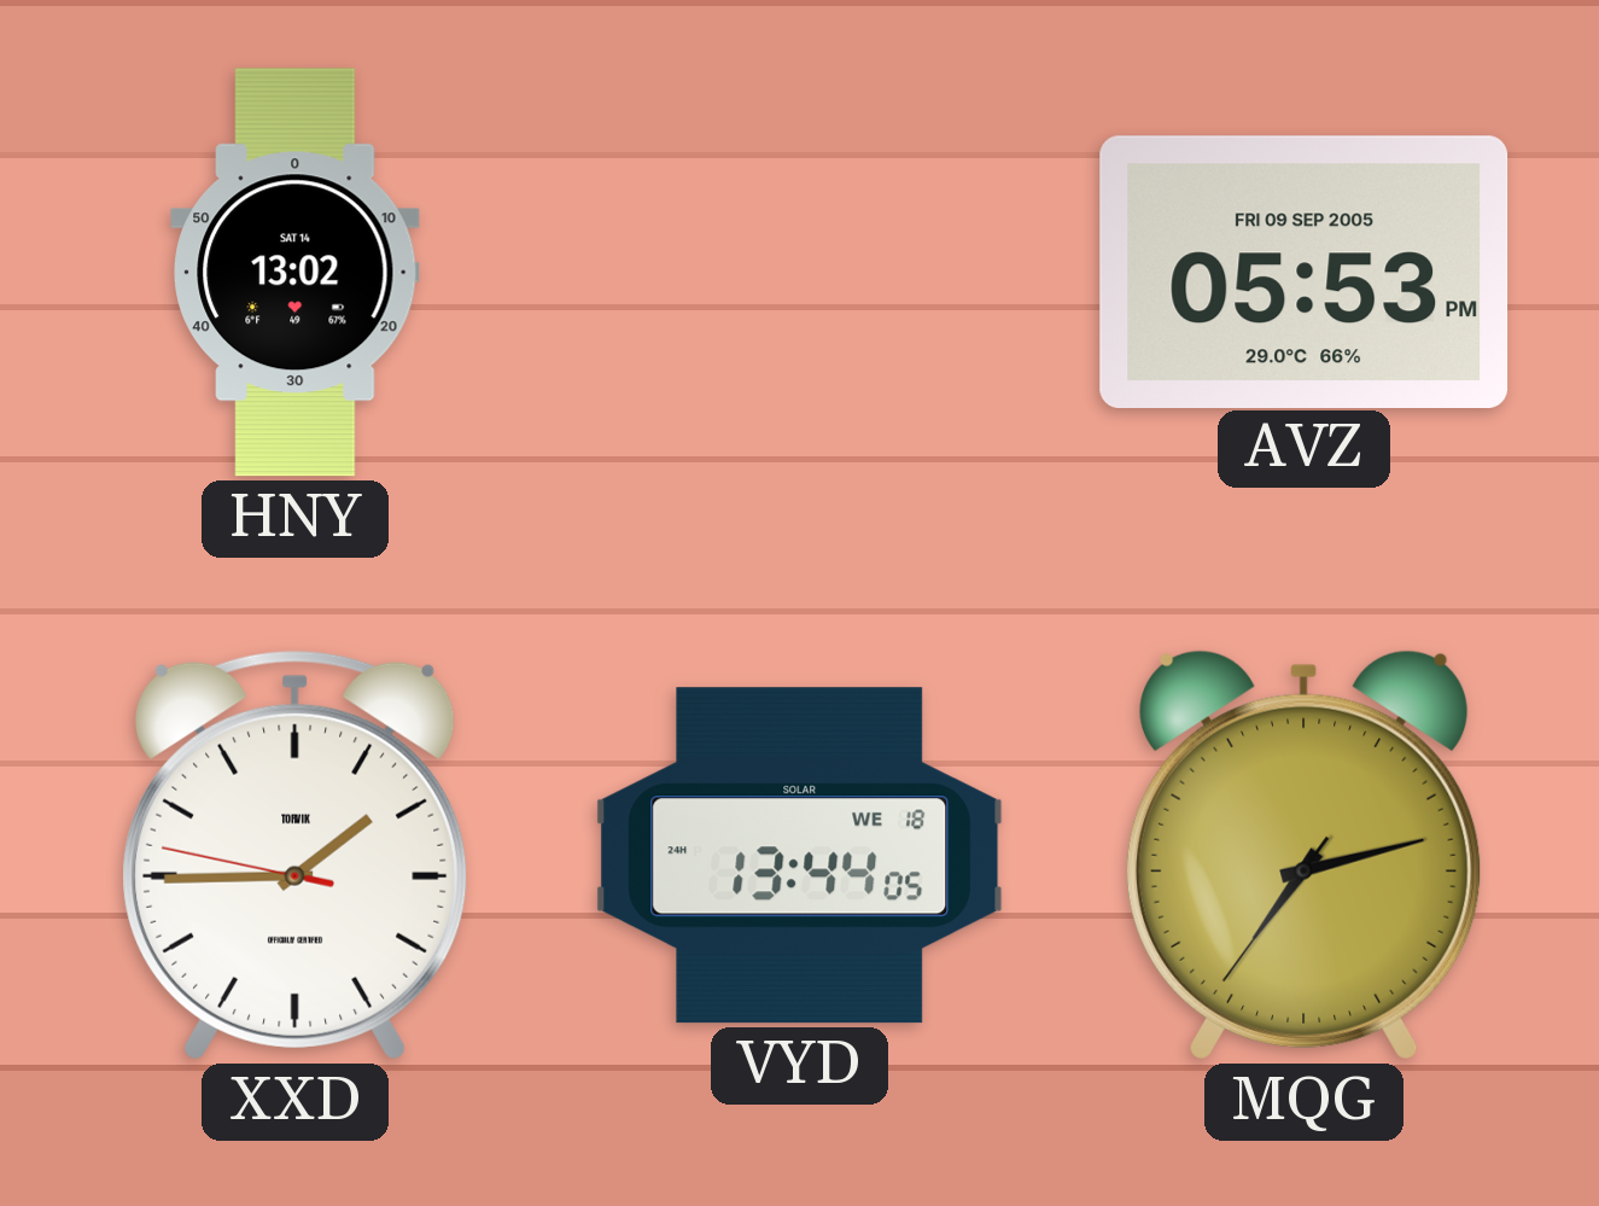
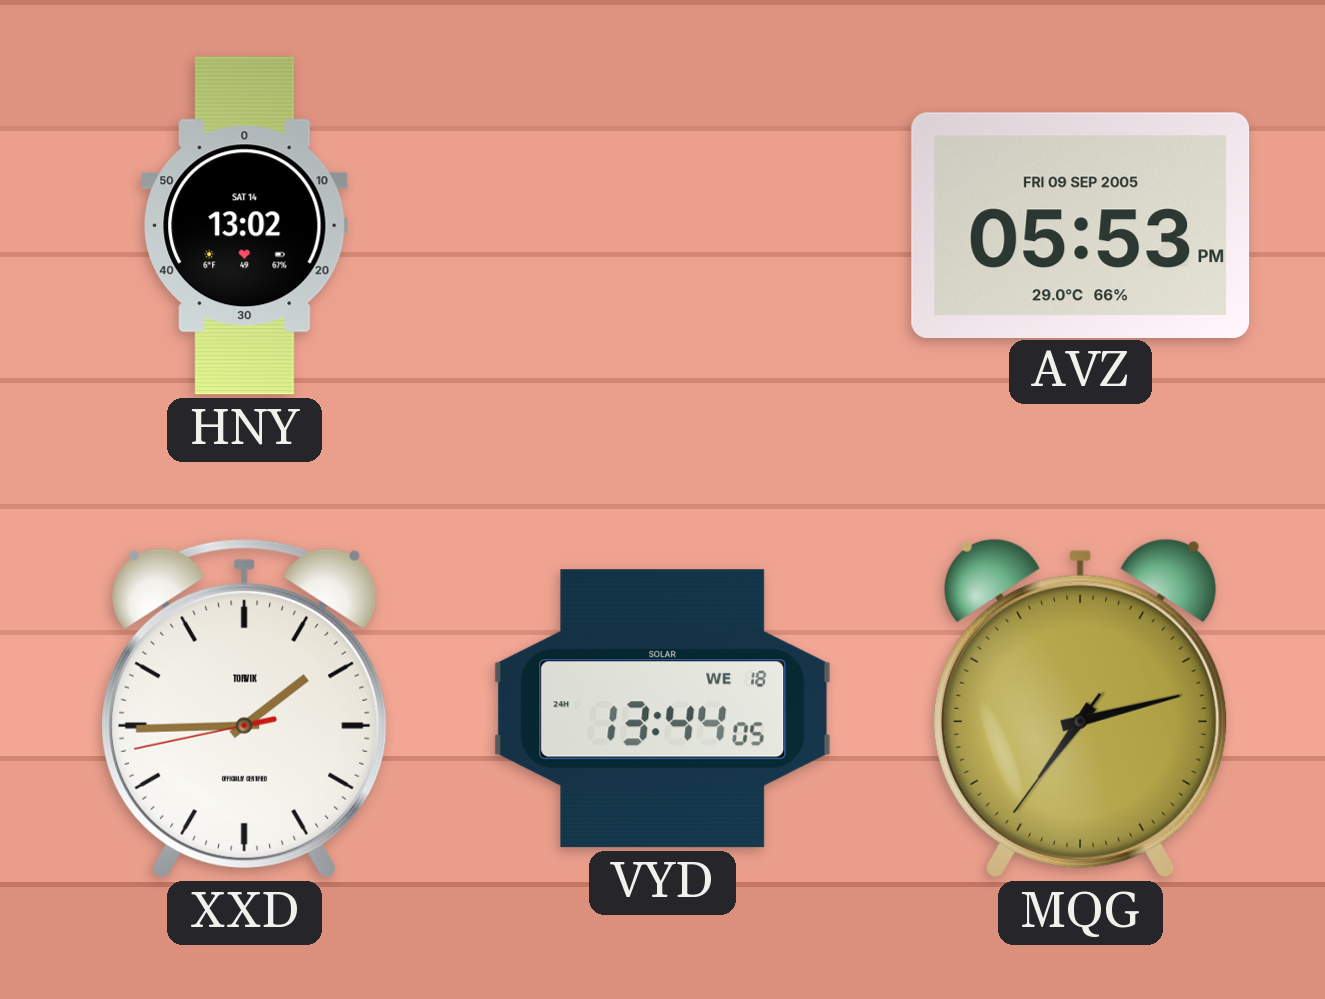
XXD: 1:44:47 -> 1:44:43
